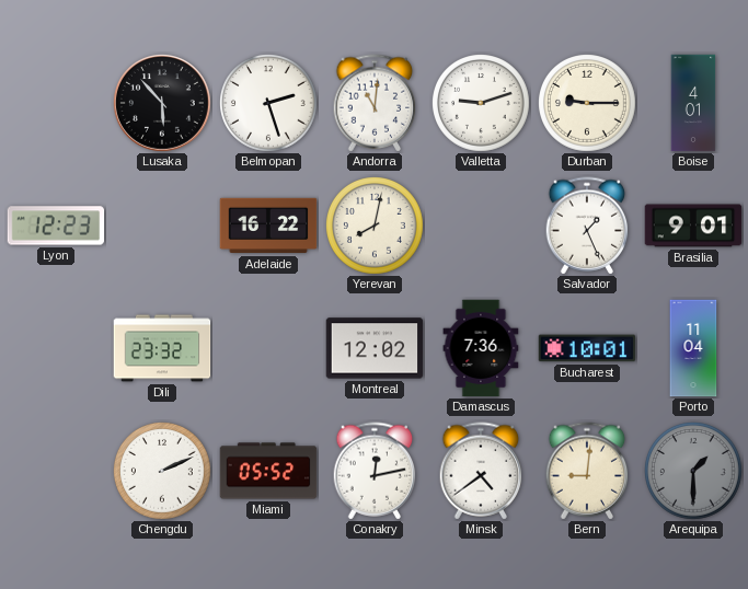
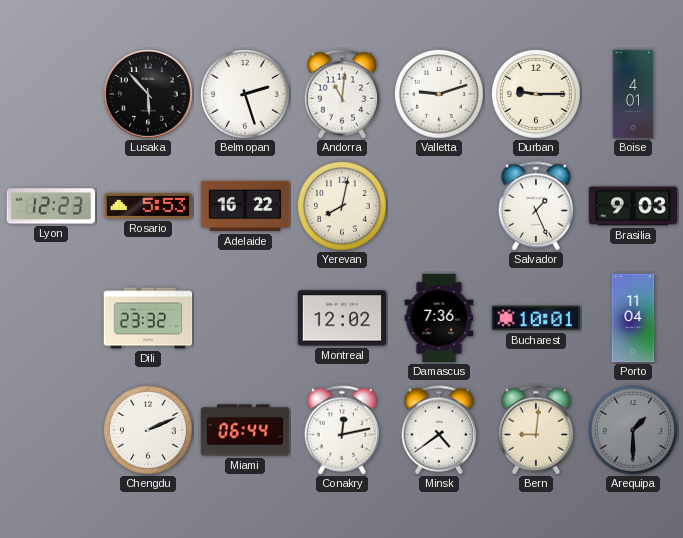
Rosario: none -> 5:53
Brasilia: 9:01 -> 9:03
Miami: 05:52 -> 06:44
